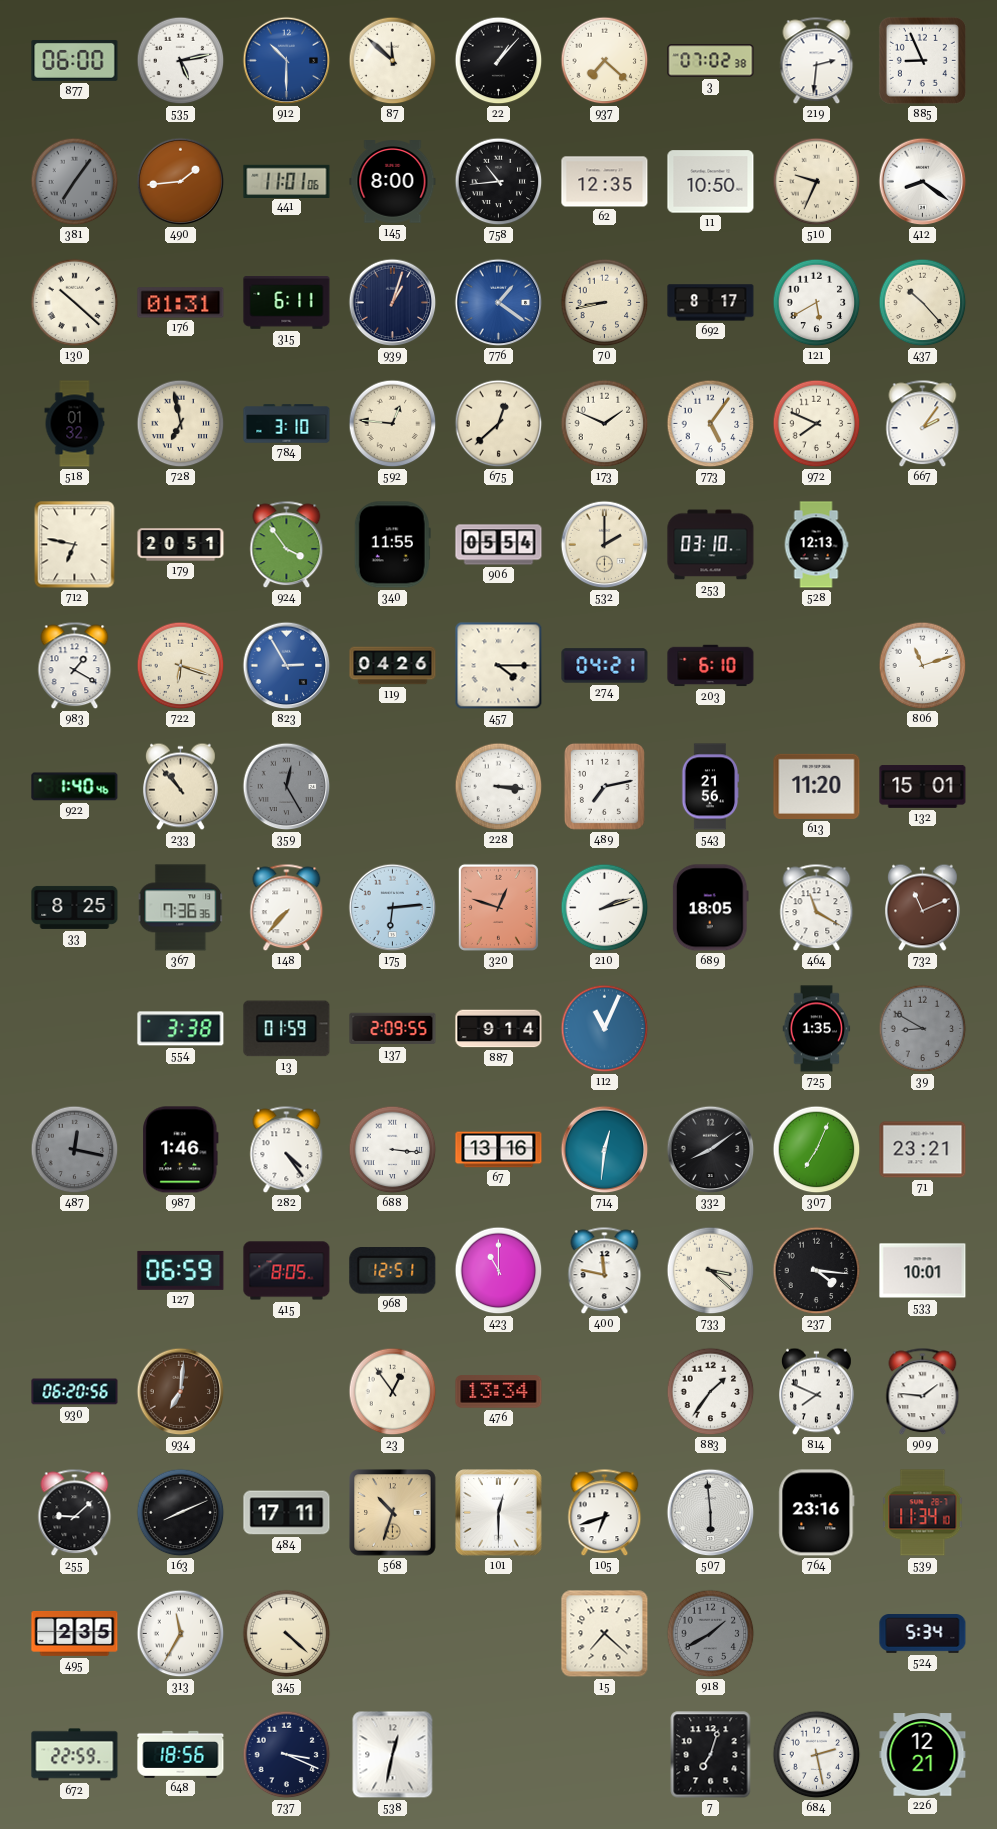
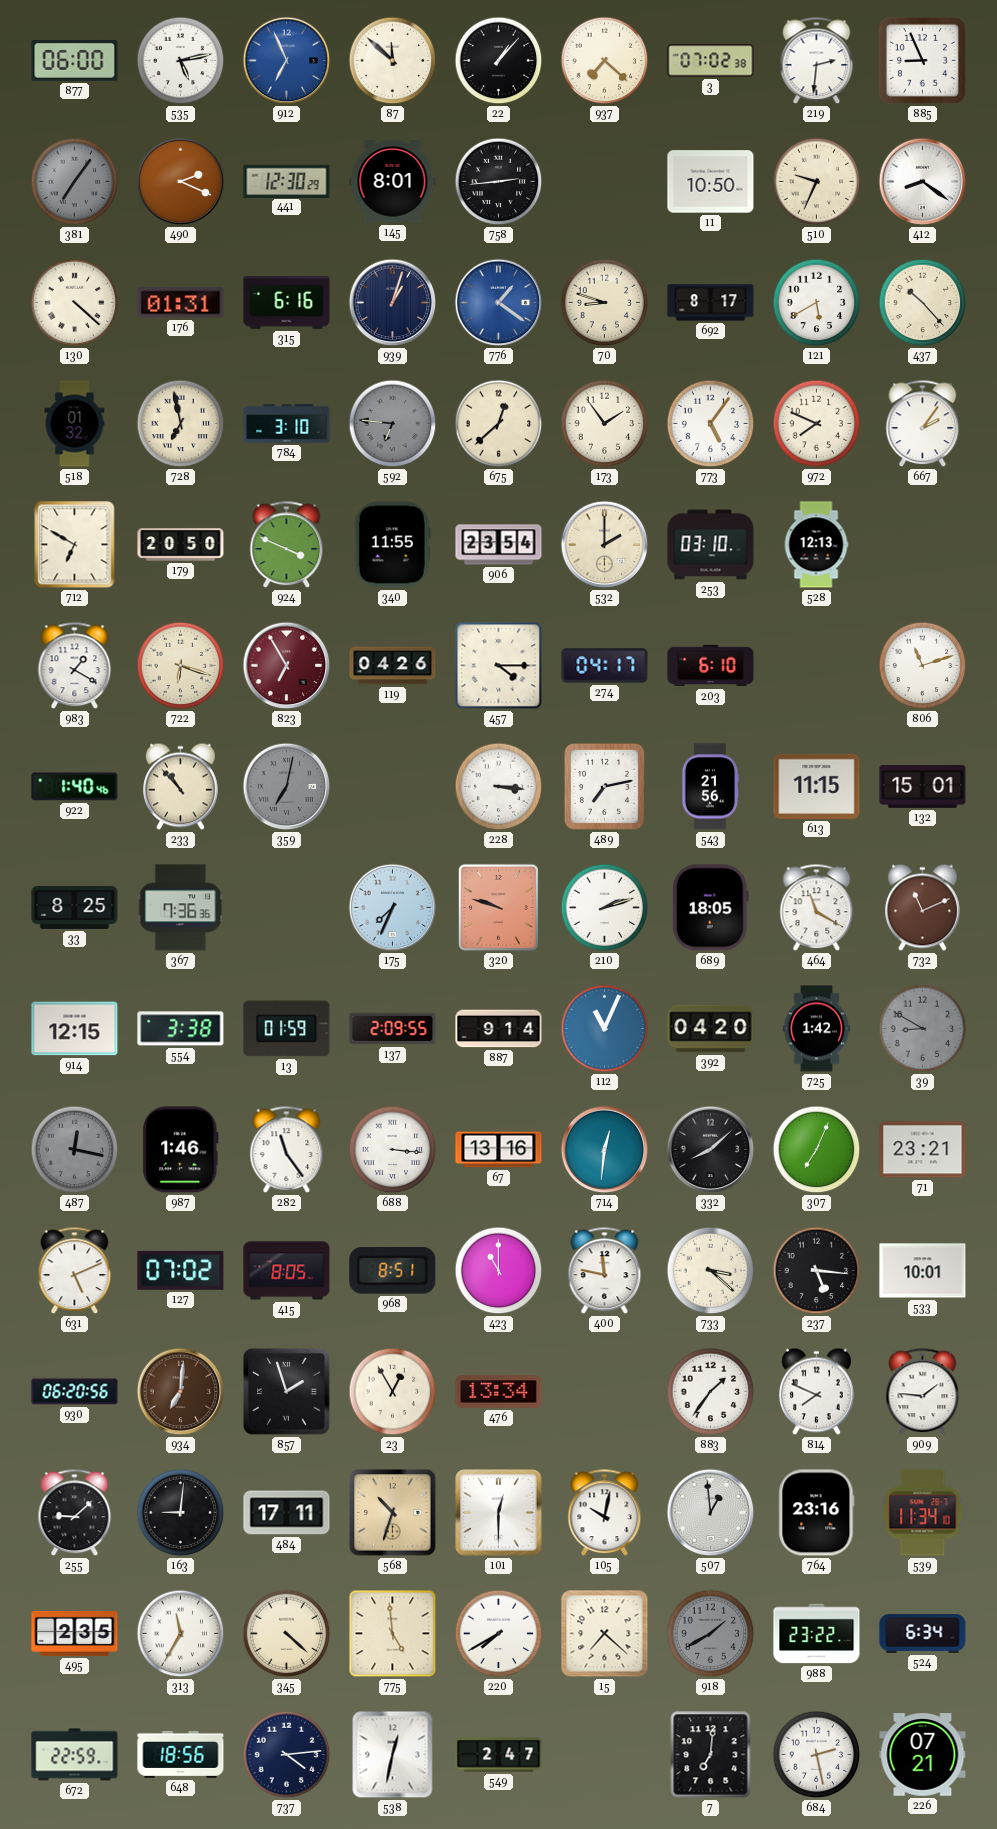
912: 10:30 -> 6:56
490: 1:44 -> 2:19
441: 11:01 -> 12:30
145: 8:00 -> 8:01
758: 10:44 -> 2:44
62: 12:35 -> none
130: 10:22 -> 4:22
315: 6:11 -> 6:16
70: 8:43 -> 8:48
592: 12:46 -> 6:46
592 dial: cream -> grey
173: 1:49 -> 1:54
712: 6:47 -> 6:50
179: 20:51 -> 20:50
924: 3:54 -> 3:49
906: 05:54 -> 23:54
823: 2:55 -> 6:55
823 dial: blue -> burgundy
274: 04:21 -> 04:17
359: 12:25 -> 7:02
613: 11:20 -> 11:15
148: 7:37 -> none
175: 6:14 -> 7:34
320: 12:48 -> 9:48
914: none -> 12:15
392: none -> 04:20
725: 1:35 -> 1:42
282: 4:24 -> 11:24
332: 8:09 -> 8:08
631: none -> 5:11
127: 06:59 -> 07:02
968: 12:51 -> 8:51
237: 4:16 -> 5:16
857: none -> 1:57
23: 12:54 -> 12:55
163: 8:11 -> 9:01
105: 6:42 -> 10:02
507: 5:59 -> 12:59
775: none -> 4:59
220: none -> 7:40
988: none -> 23:22
524: 5:34 -> 6:34
737: 3:19 -> 4:14
549: none -> 2:47
7: 7:03 -> 7:01
226: 12:21 -> 07:21
